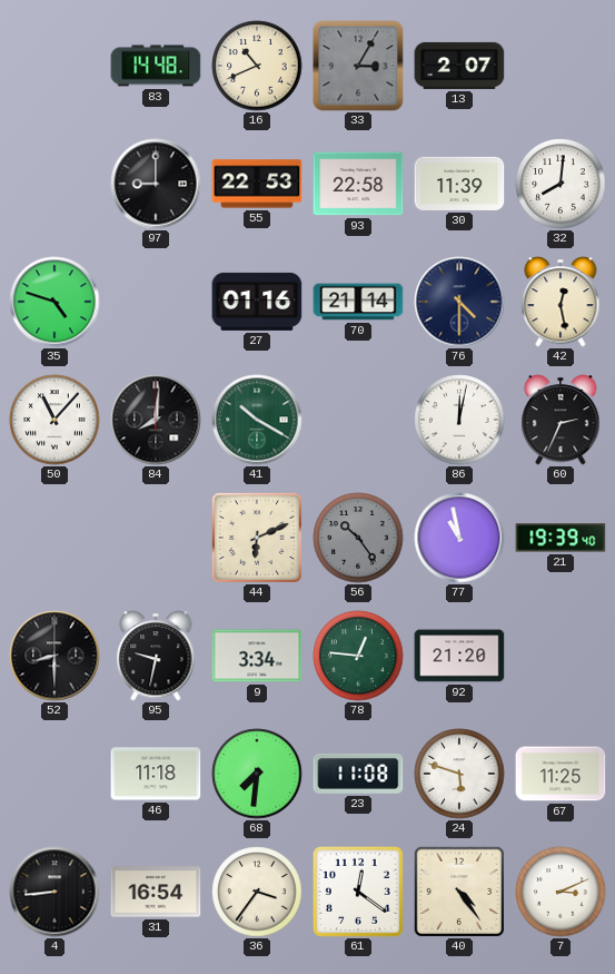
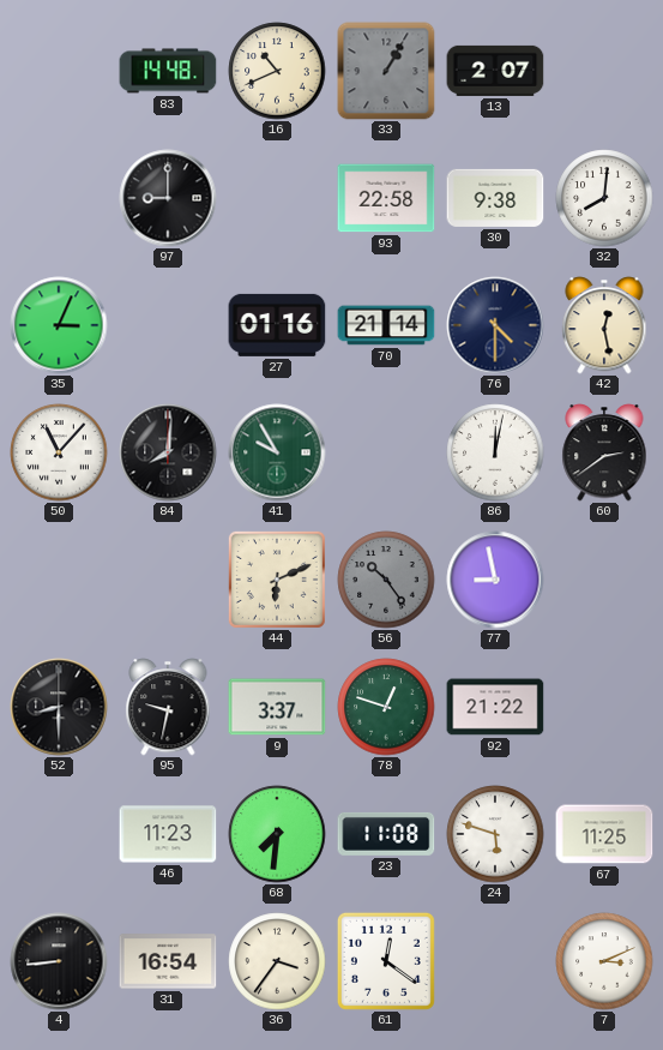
33: 3:05 -> 1:05
55: 22:53 -> none
30: 11:39 -> 9:38
35: 4:48 -> 3:04
41: 10:20 -> 9:55
60: 2:34 -> 2:39
77: 10:58 -> 8:58
21: 19:39 -> none
9: 3:34 -> 3:37
78: 12:46 -> 12:48
92: 21:20 -> 21:22
46: 11:18 -> 11:23
40: 4:24 -> none
